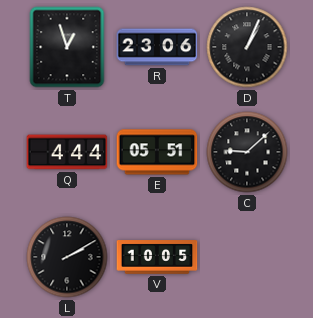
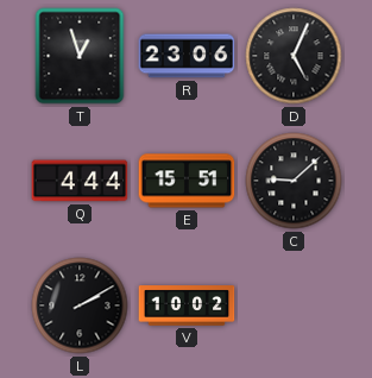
D: 1:04 -> 5:04
E: 05:51 -> 15:51
V: 10:05 -> 10:02
